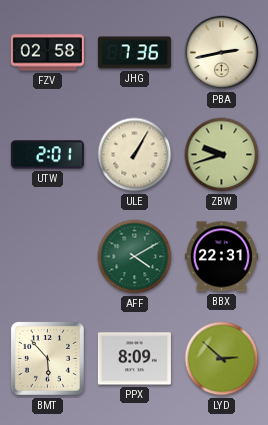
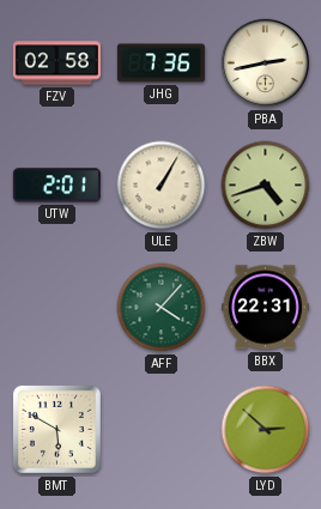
ZBW: 9:42 -> 4:42
AFF: 4:10 -> 4:07
BMT: 5:53 -> 5:50
PPX: 8:09 -> none
